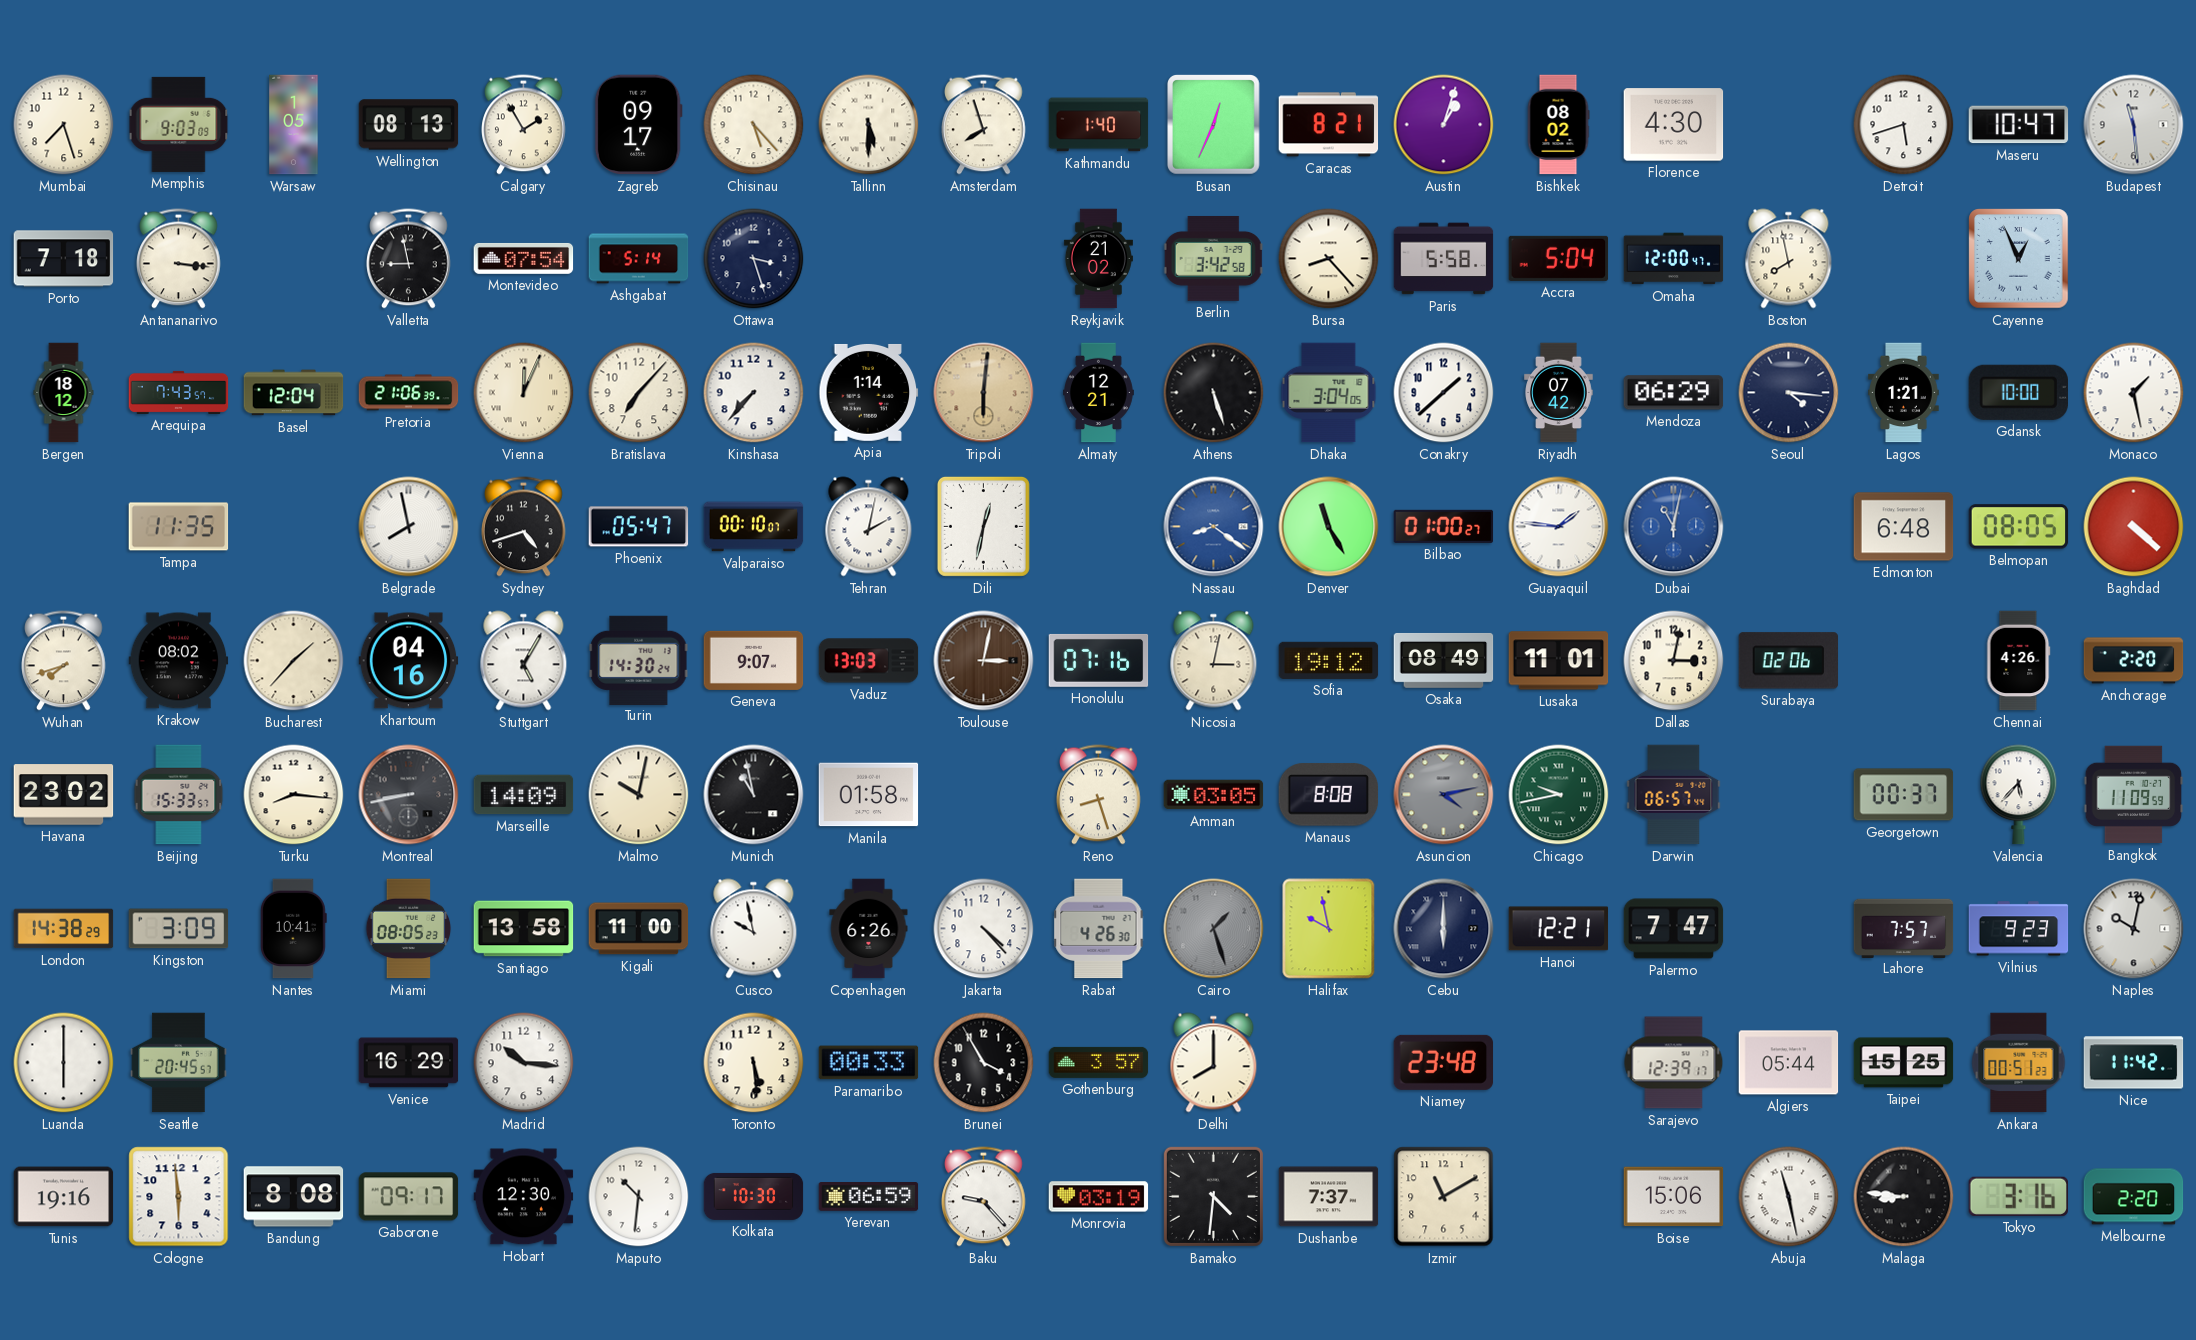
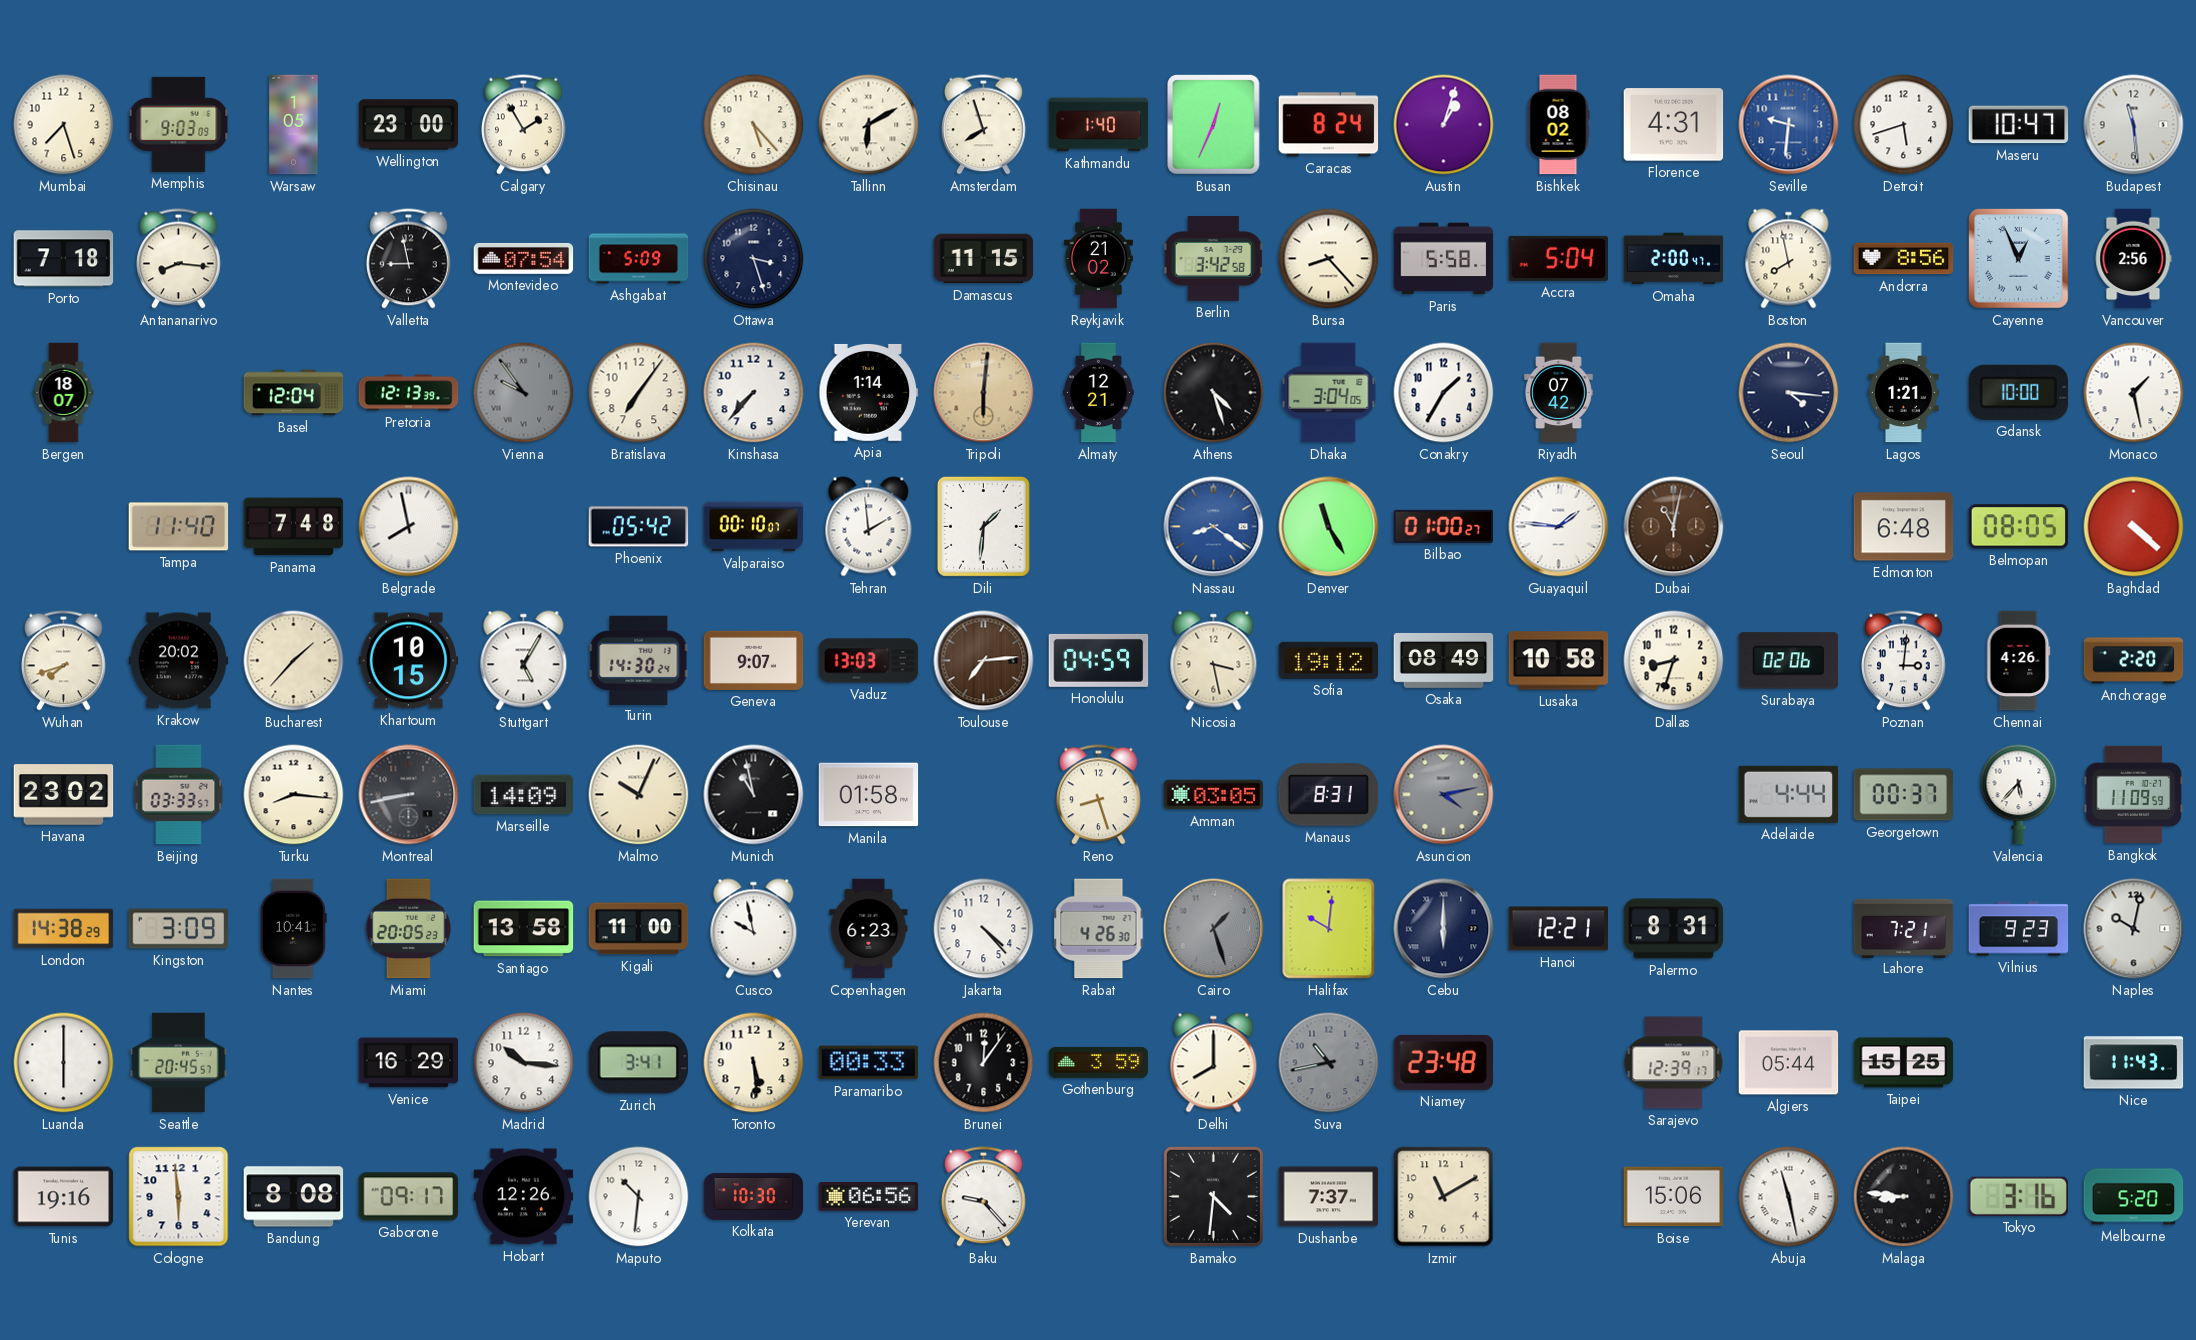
Wellington: 08:13 -> 23:00
Zagreb: 09:17 -> none
Tallinn: 5:30 -> 6:10
Caracas: 8:21 -> 8:24
Florence: 4:30 -> 4:31
Seville: none -> 9:31
Antananarivo: 3:16 -> 8:16
Ashgabat: 5:14 -> 5:09
Damascus: none -> 11:15
Omaha: 12:00 -> 2:00
Andorra: none -> 8:56
Vancouver: none -> 2:56
Bergen: 18:12 -> 18:07
Arequipa: 7:43 -> none
Pretoria: 21:06 -> 12:13
Vienna: 12:04 -> 9:54
Vienna dial: cream -> grey
Bratislava: 7:07 -> 7:06
Athens: 5:27 -> 4:27
Conakry: 1:38 -> 1:35
Mendoza: 06:29 -> none
Tampa: 11:35 -> 11:40
Panama: none -> 7:48
Sydney: 4:42 -> none
Phoenix: 05:47 -> 05:42
Tehran: 2:02 -> 1:59
Dili: 12:32 -> 1:31
Dubai dial: blue -> brown
Krakow: 08:02 -> 20:02
Khartoum: 04:16 -> 10:15
Toulouse: 3:02 -> 7:14
Honolulu: 07:16 -> 04:59
Nicosia: 3:02 -> 3:28
Lusaka: 11:01 -> 10:58
Dallas: 3:02 -> 8:33
Poznan: none -> 3:01
Beijing: 15:33 -> 03:33
Malmo: 10:02 -> 10:04
Manaus: 8:08 -> 8:31
Chicago: 9:43 -> none
Darwin: 06:57 -> none
Adelaide: none -> 4:44
Miami: 08:05 -> 20:05
Copenhagen: 6:26 -> 6:23
Halifax: 9:58 -> 10:01
Palermo: 7:47 -> 8:31
Lahore: 7:57 -> 7:21
Zurich: none -> 3:41
Brunei: 3:55 -> 12:06
Gothenburg: 3:57 -> 3:59
Suva: none -> 10:43
Ankara: 00:51 -> none
Nice: 11:42 -> 11:43
Hobart: 12:30 -> 12:26
Yerevan: 06:59 -> 06:56
Monrovia: 03:19 -> none
Melbourne: 2:20 -> 5:20
